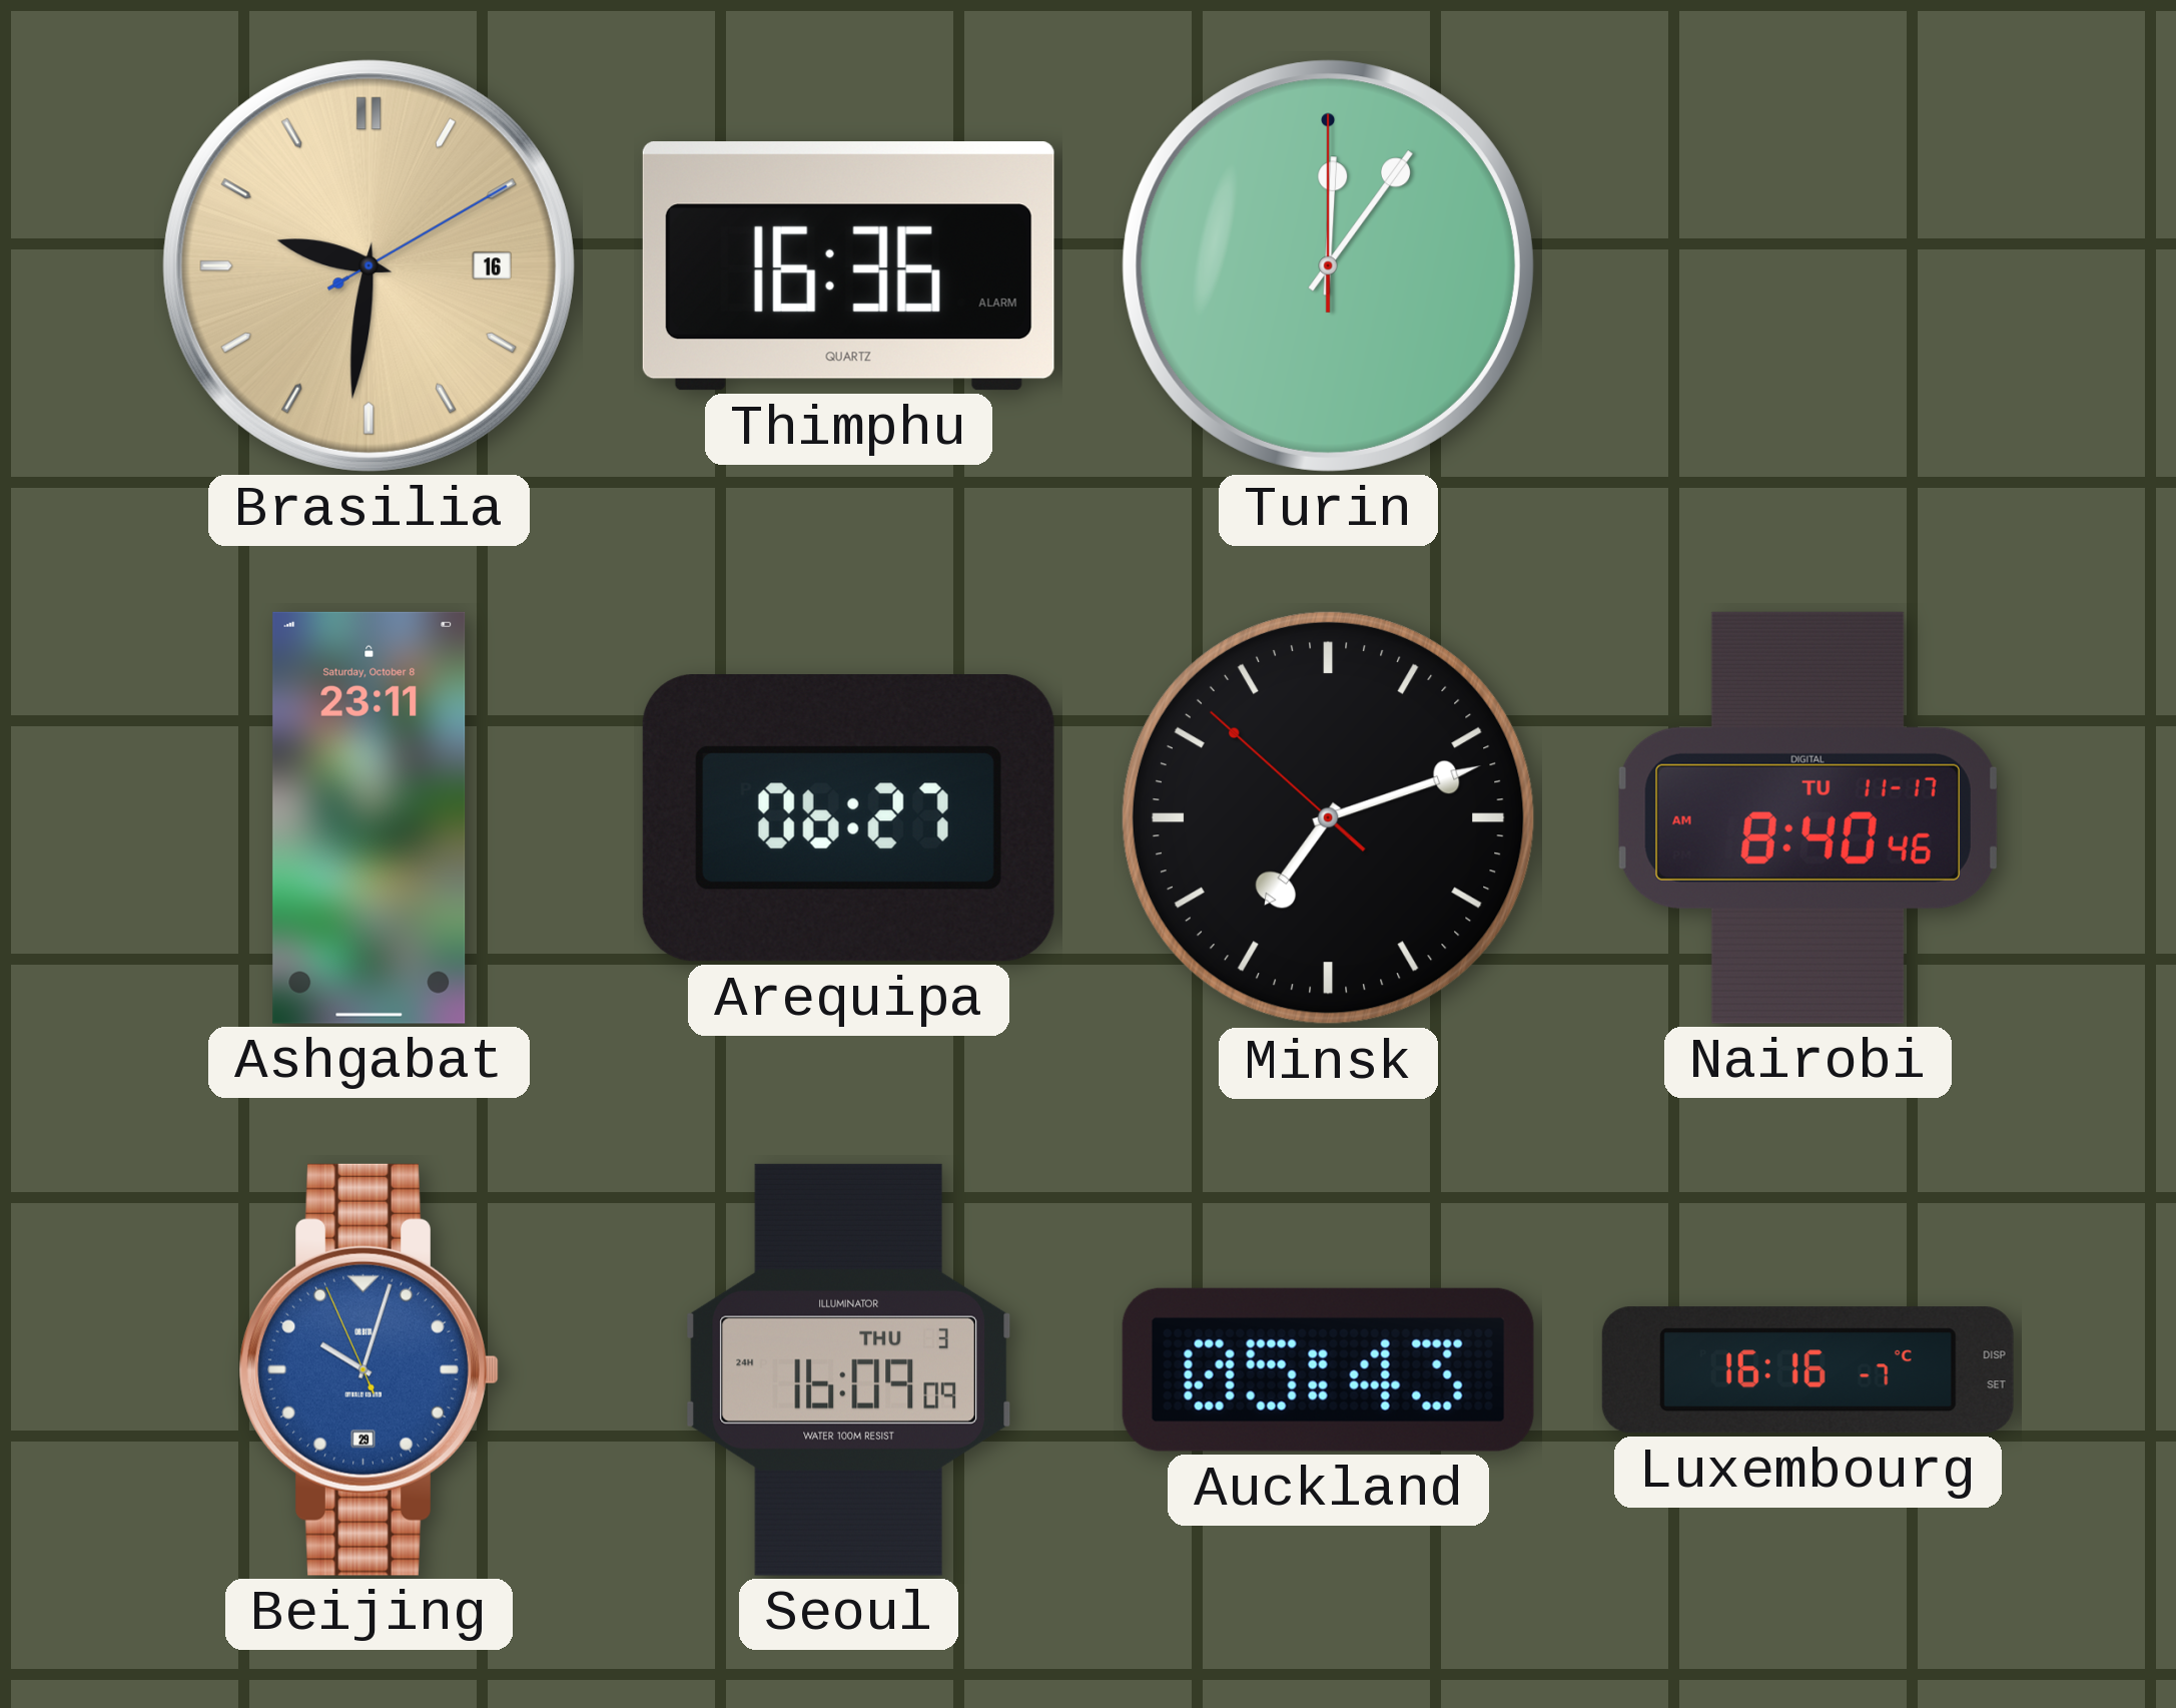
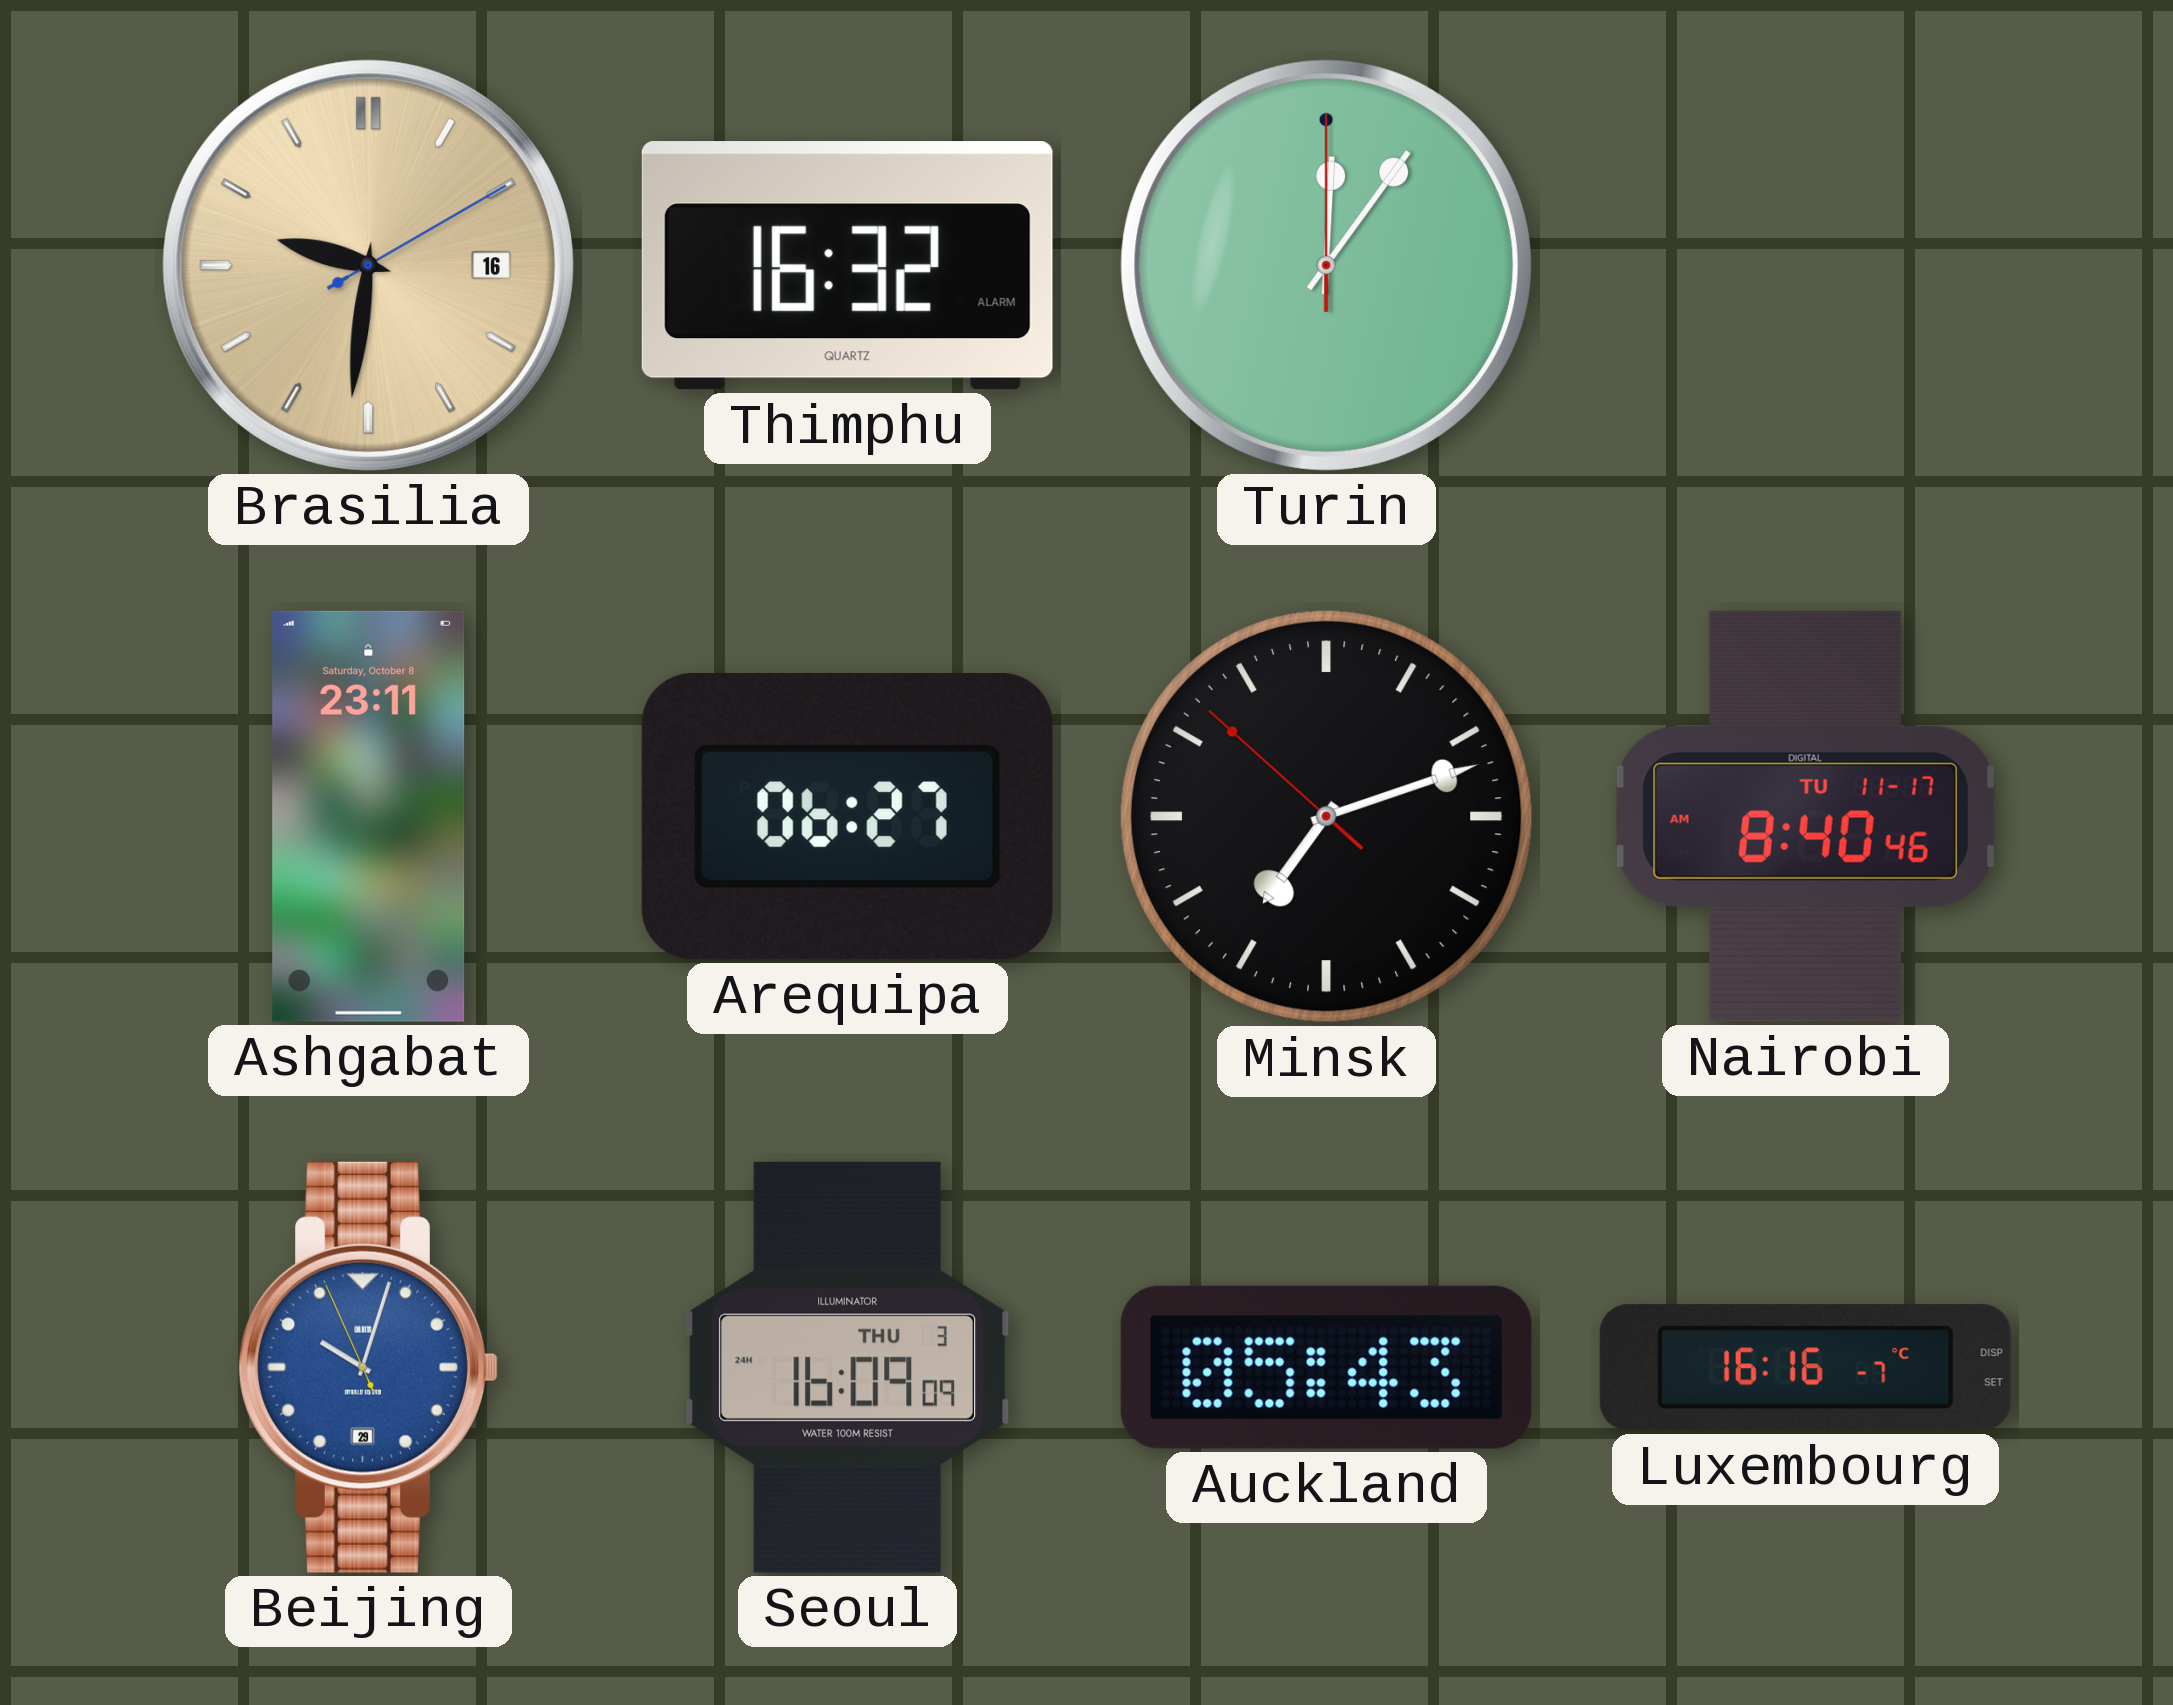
Thimphu: 16:36 -> 16:32
